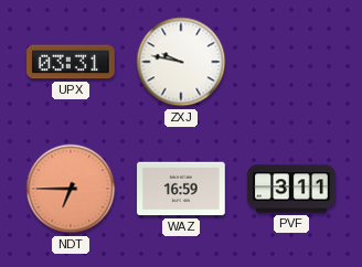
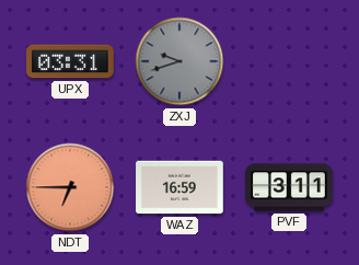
ZXJ: 9:47 -> 9:42
ZXJ dial: white -> grey
